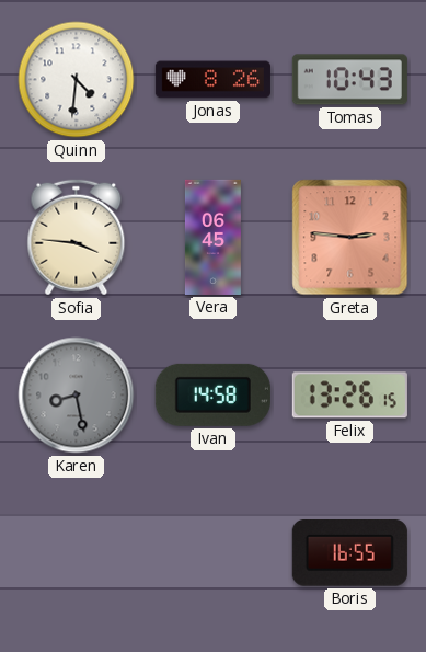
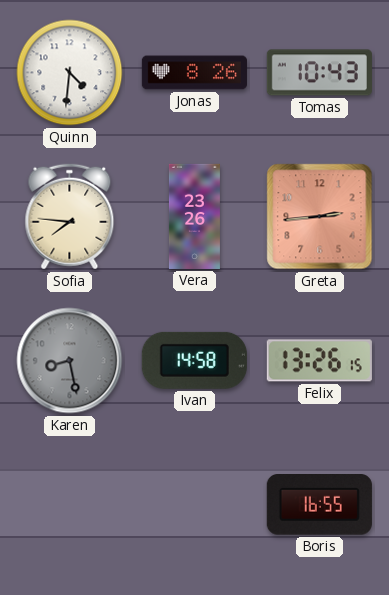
Sofia: 3:46 -> 7:46
Vera: 06:45 -> 23:26
Greta: 2:46 -> 2:44
